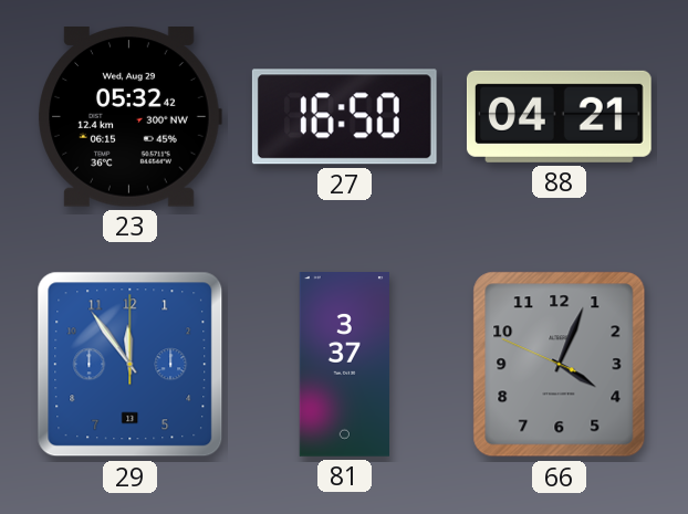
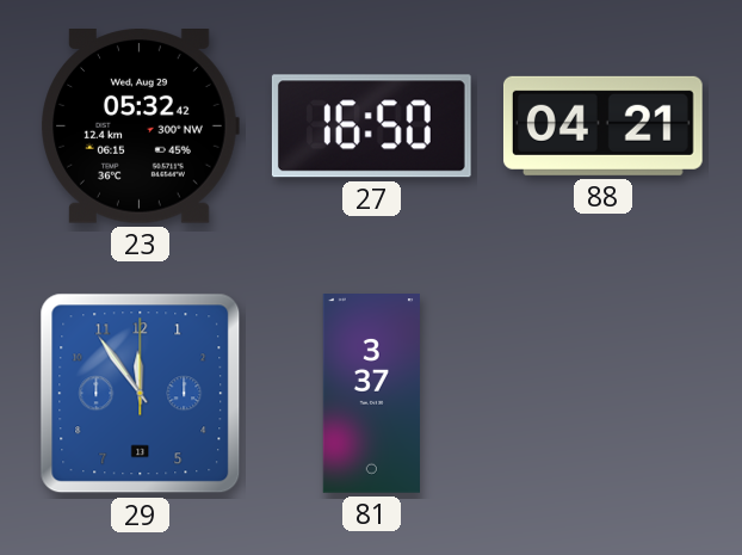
66: 4:03 -> none
